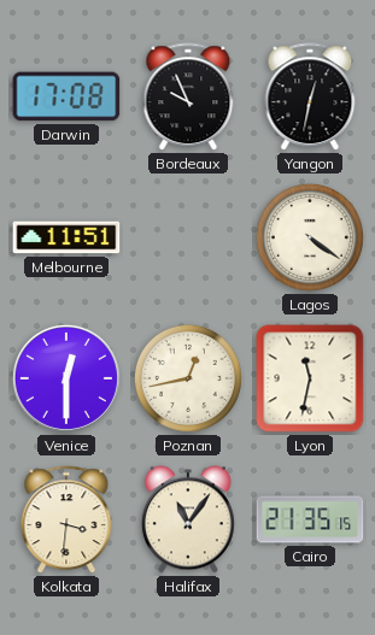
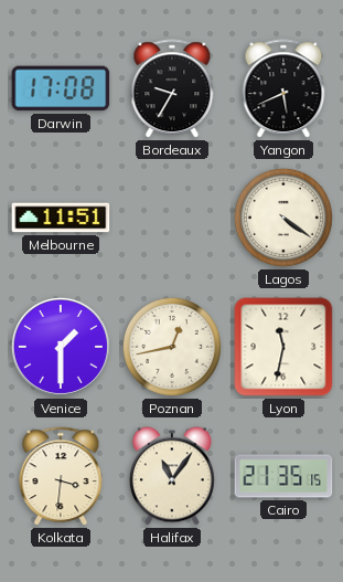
Bordeaux: 9:56 -> 9:35
Yangon: 12:32 -> 5:41
Venice: 12:30 -> 1:30
